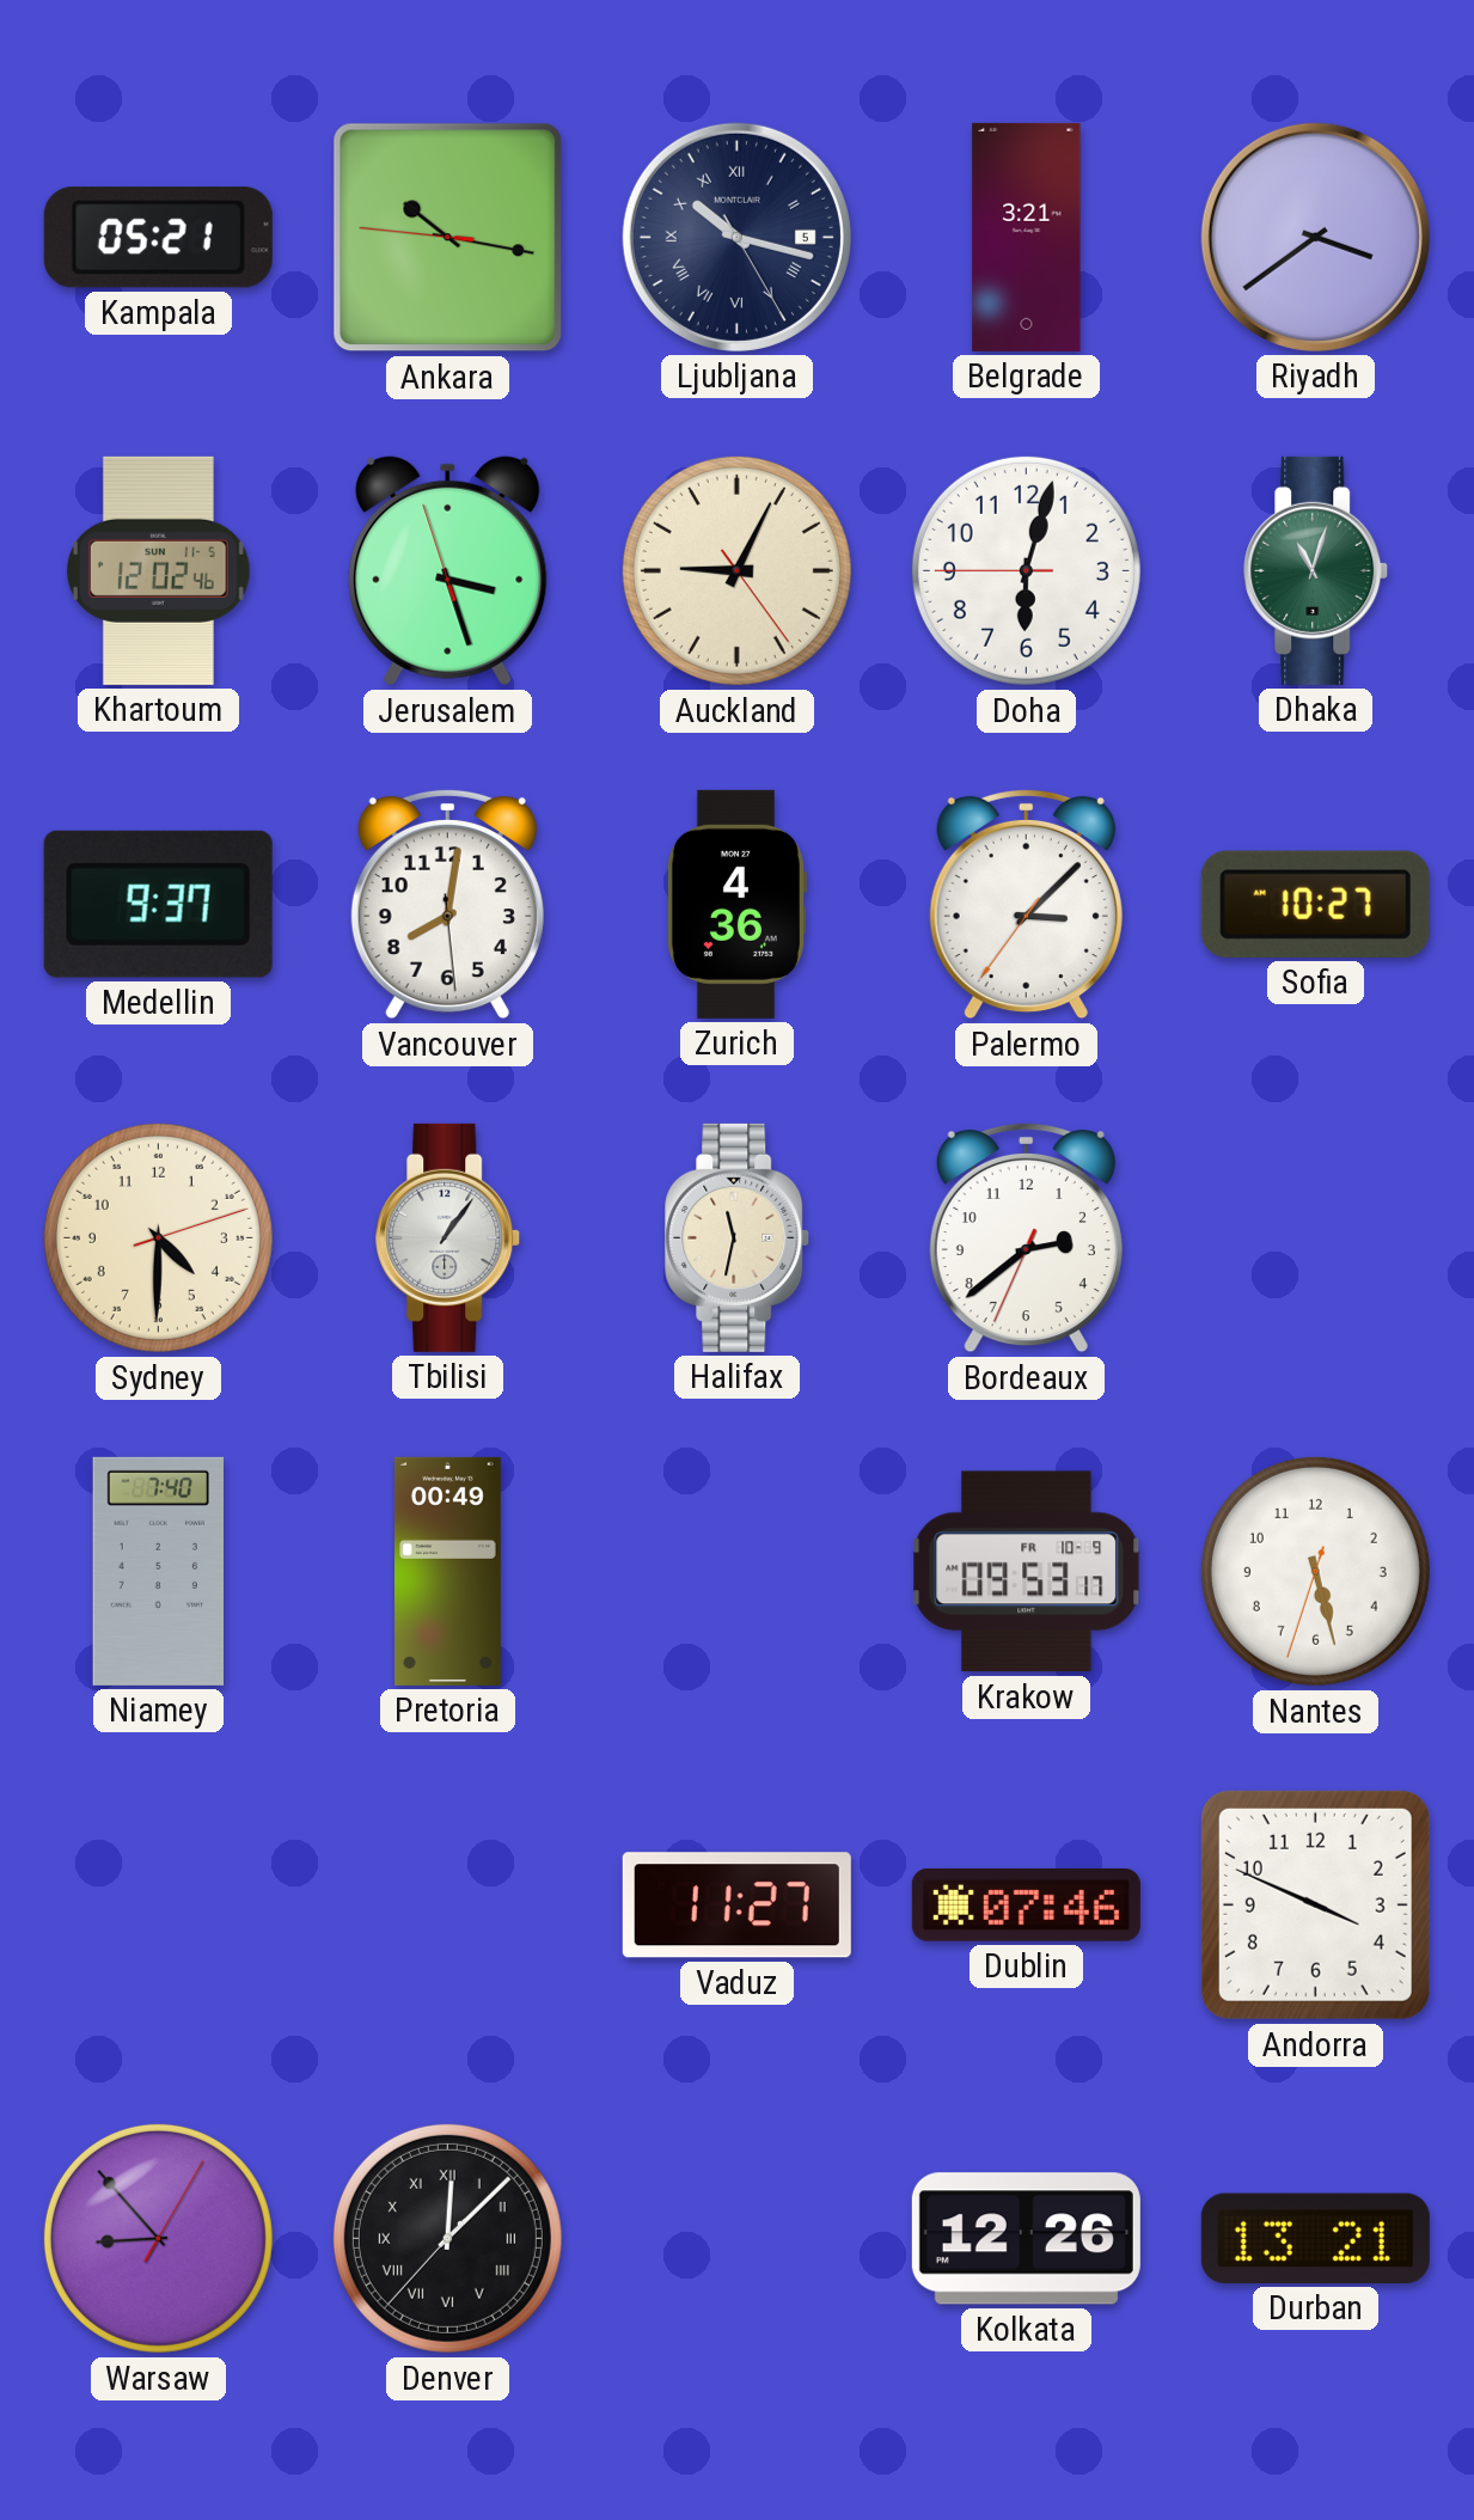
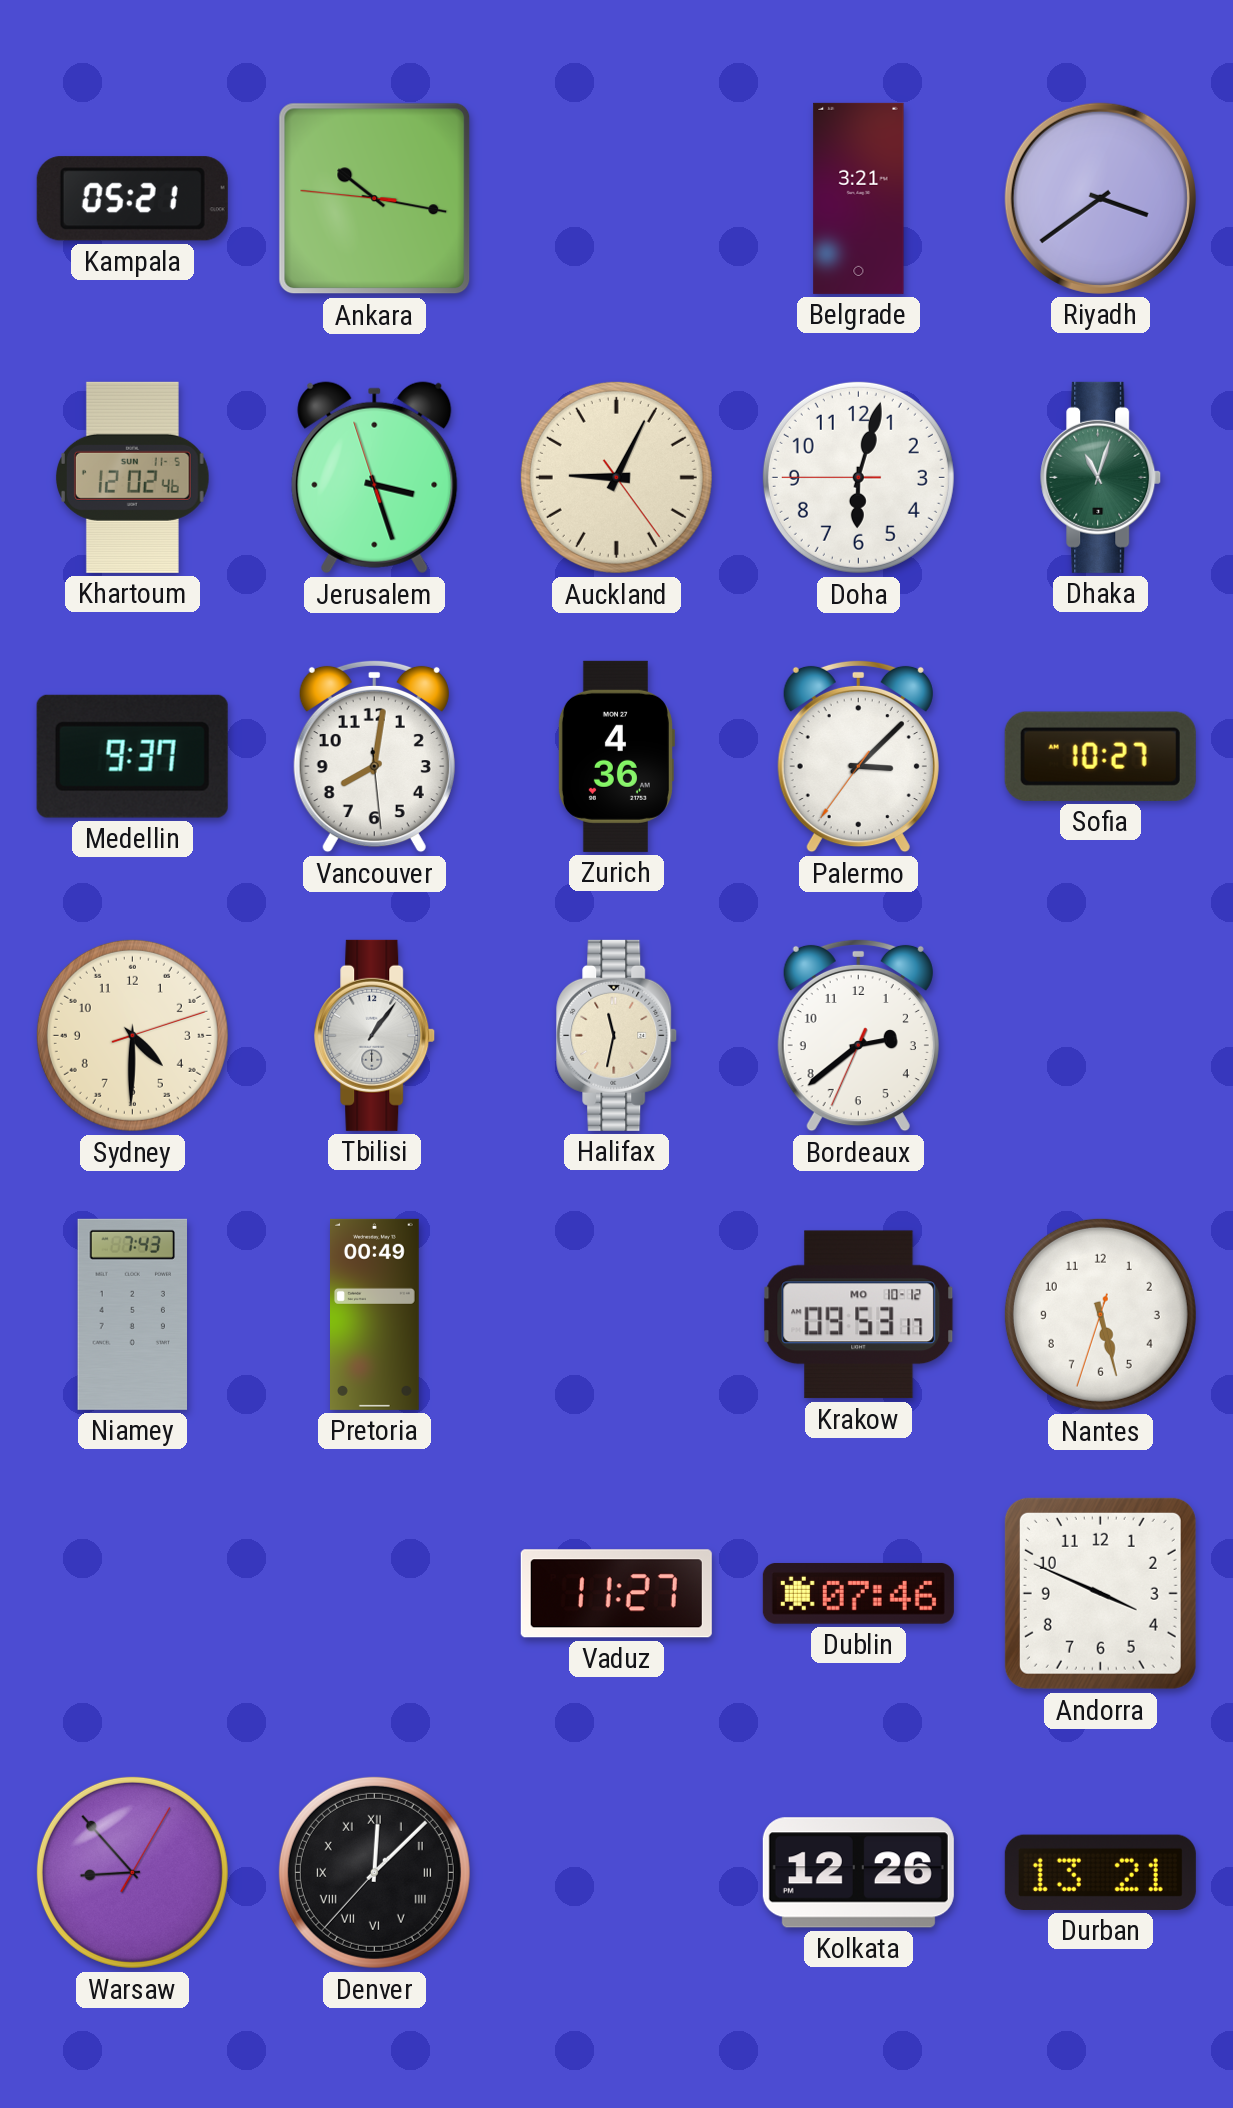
Ljubljana: 10:17 -> none
Niamey: 7:40 -> 7:43
Krakow date: FR 10-9 -> MO 10-12
